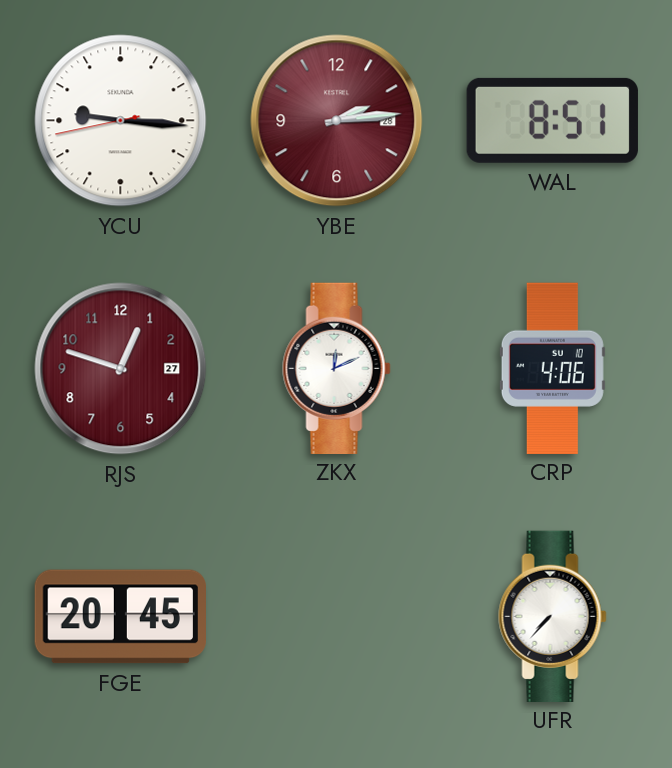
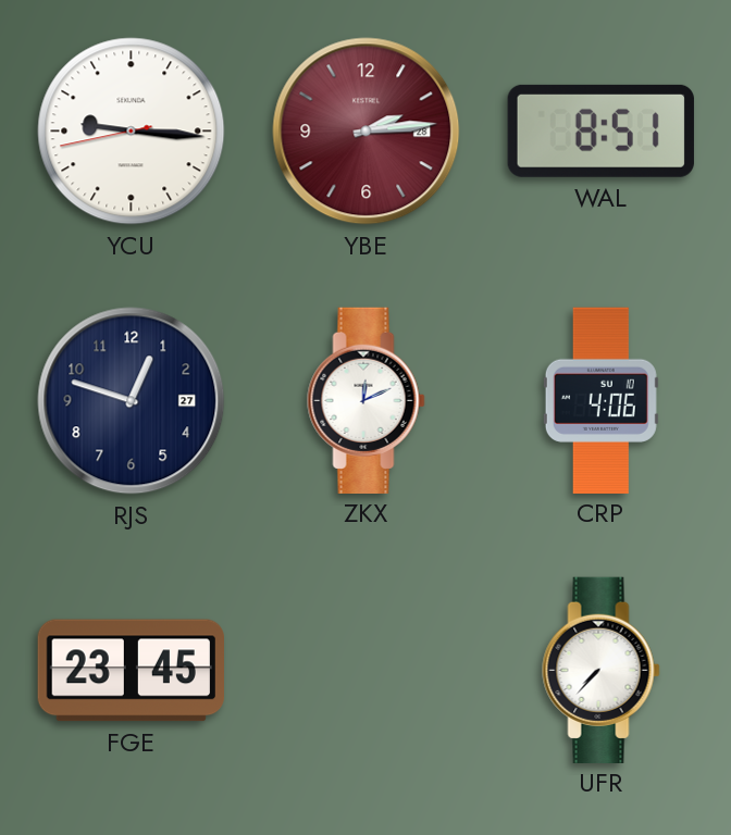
RJS dial: burgundy -> navy
FGE: 20:45 -> 23:45
